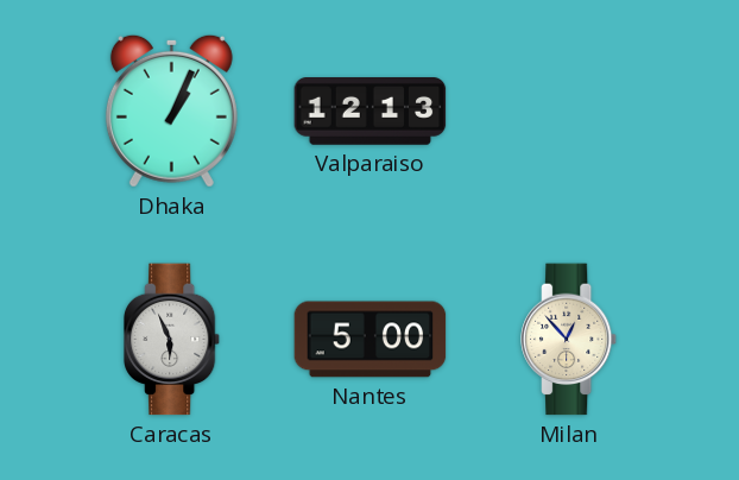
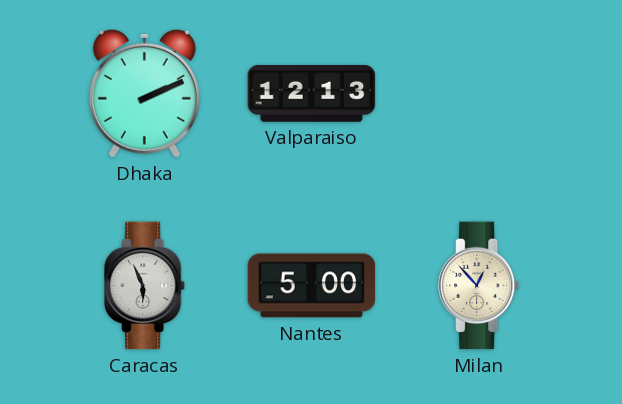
Dhaka: 1:04 -> 2:11
